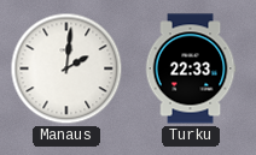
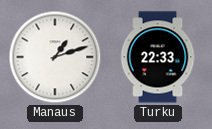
Manaus: 2:01 -> 1:12
